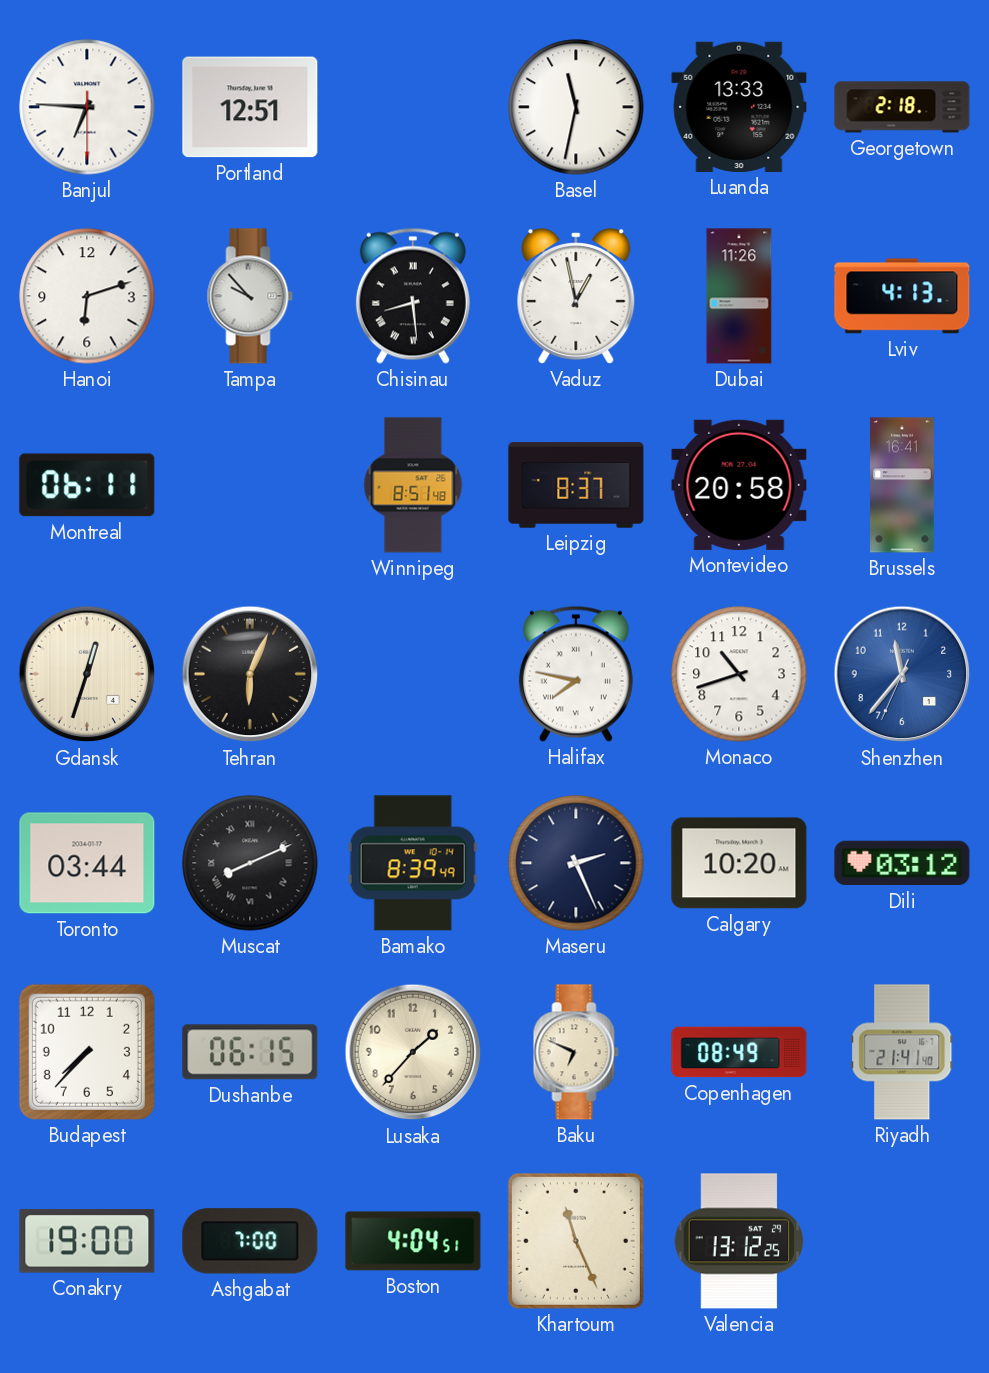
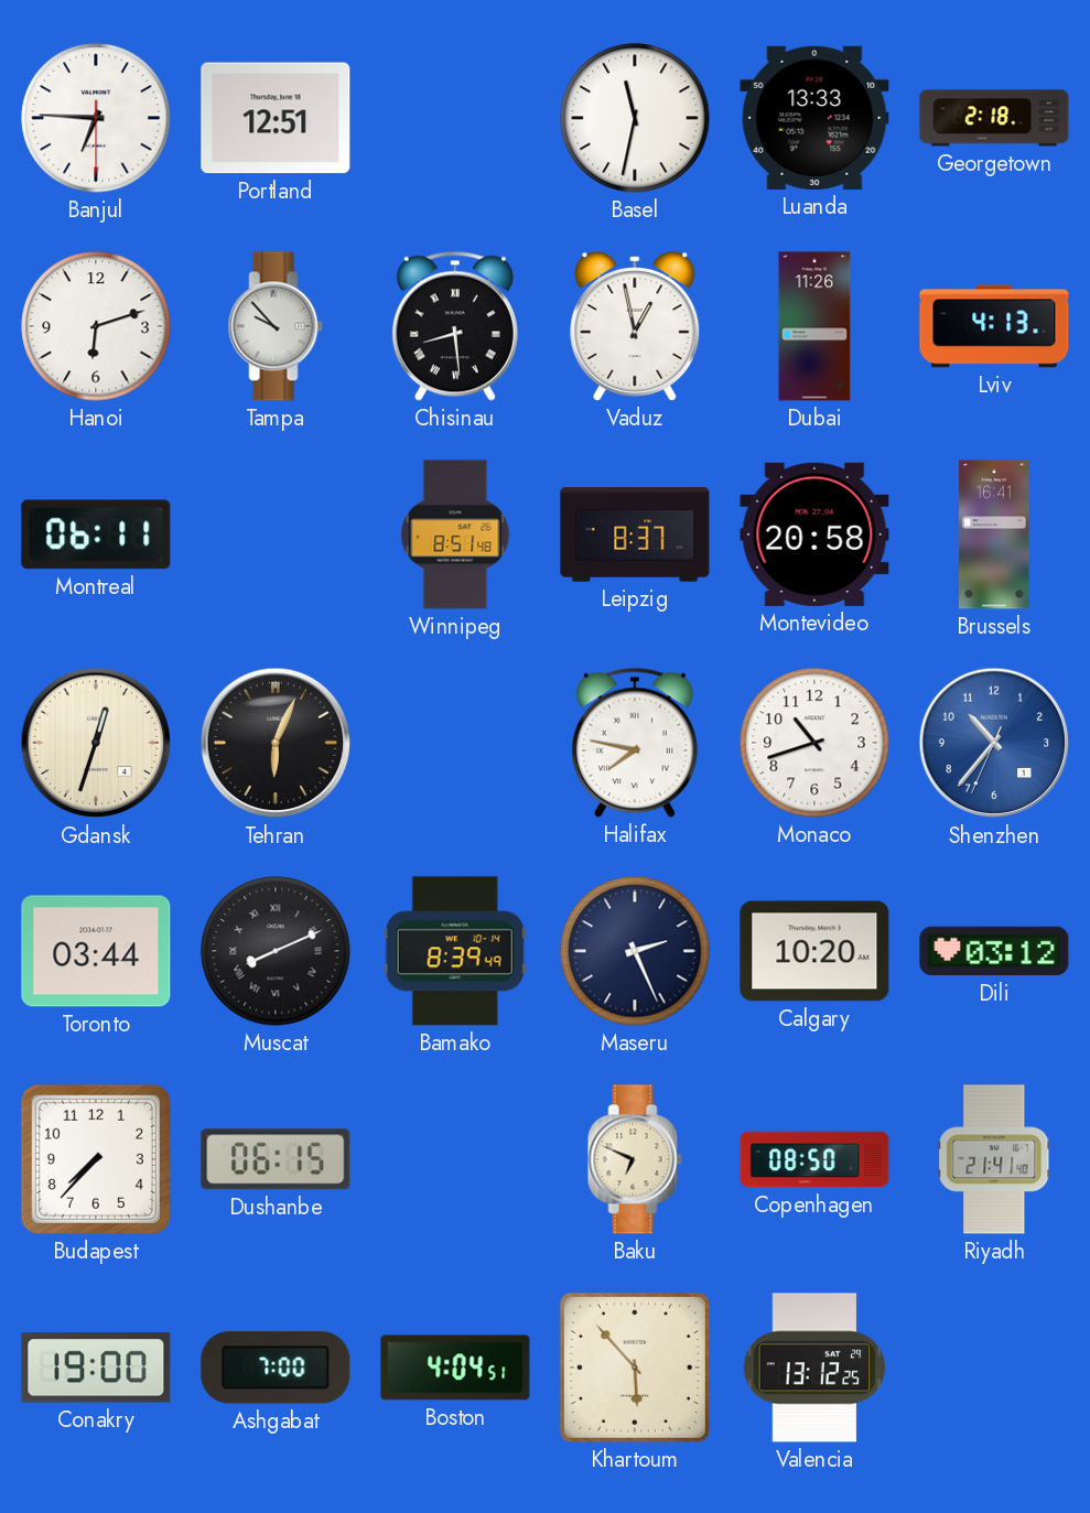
Shenzhen: 11:36 -> 10:36
Lusaka: 1:37 -> none
Copenhagen: 08:49 -> 08:50
Khartoum: 11:26 -> 5:53
